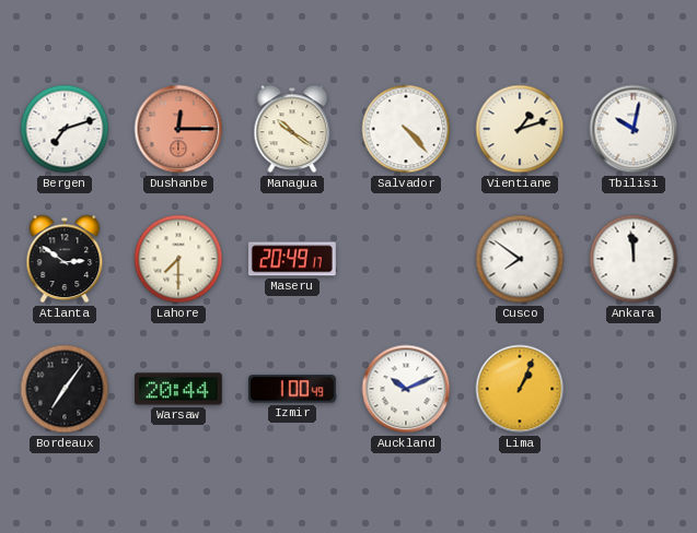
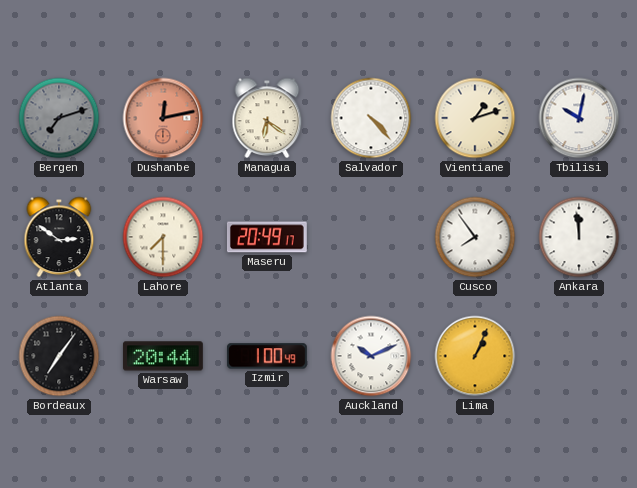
Bergen dial: white -> grey
Dushanbe: 12:15 -> 12:13
Managua: 10:21 -> 6:21
Cusco: 7:51 -> 7:54
